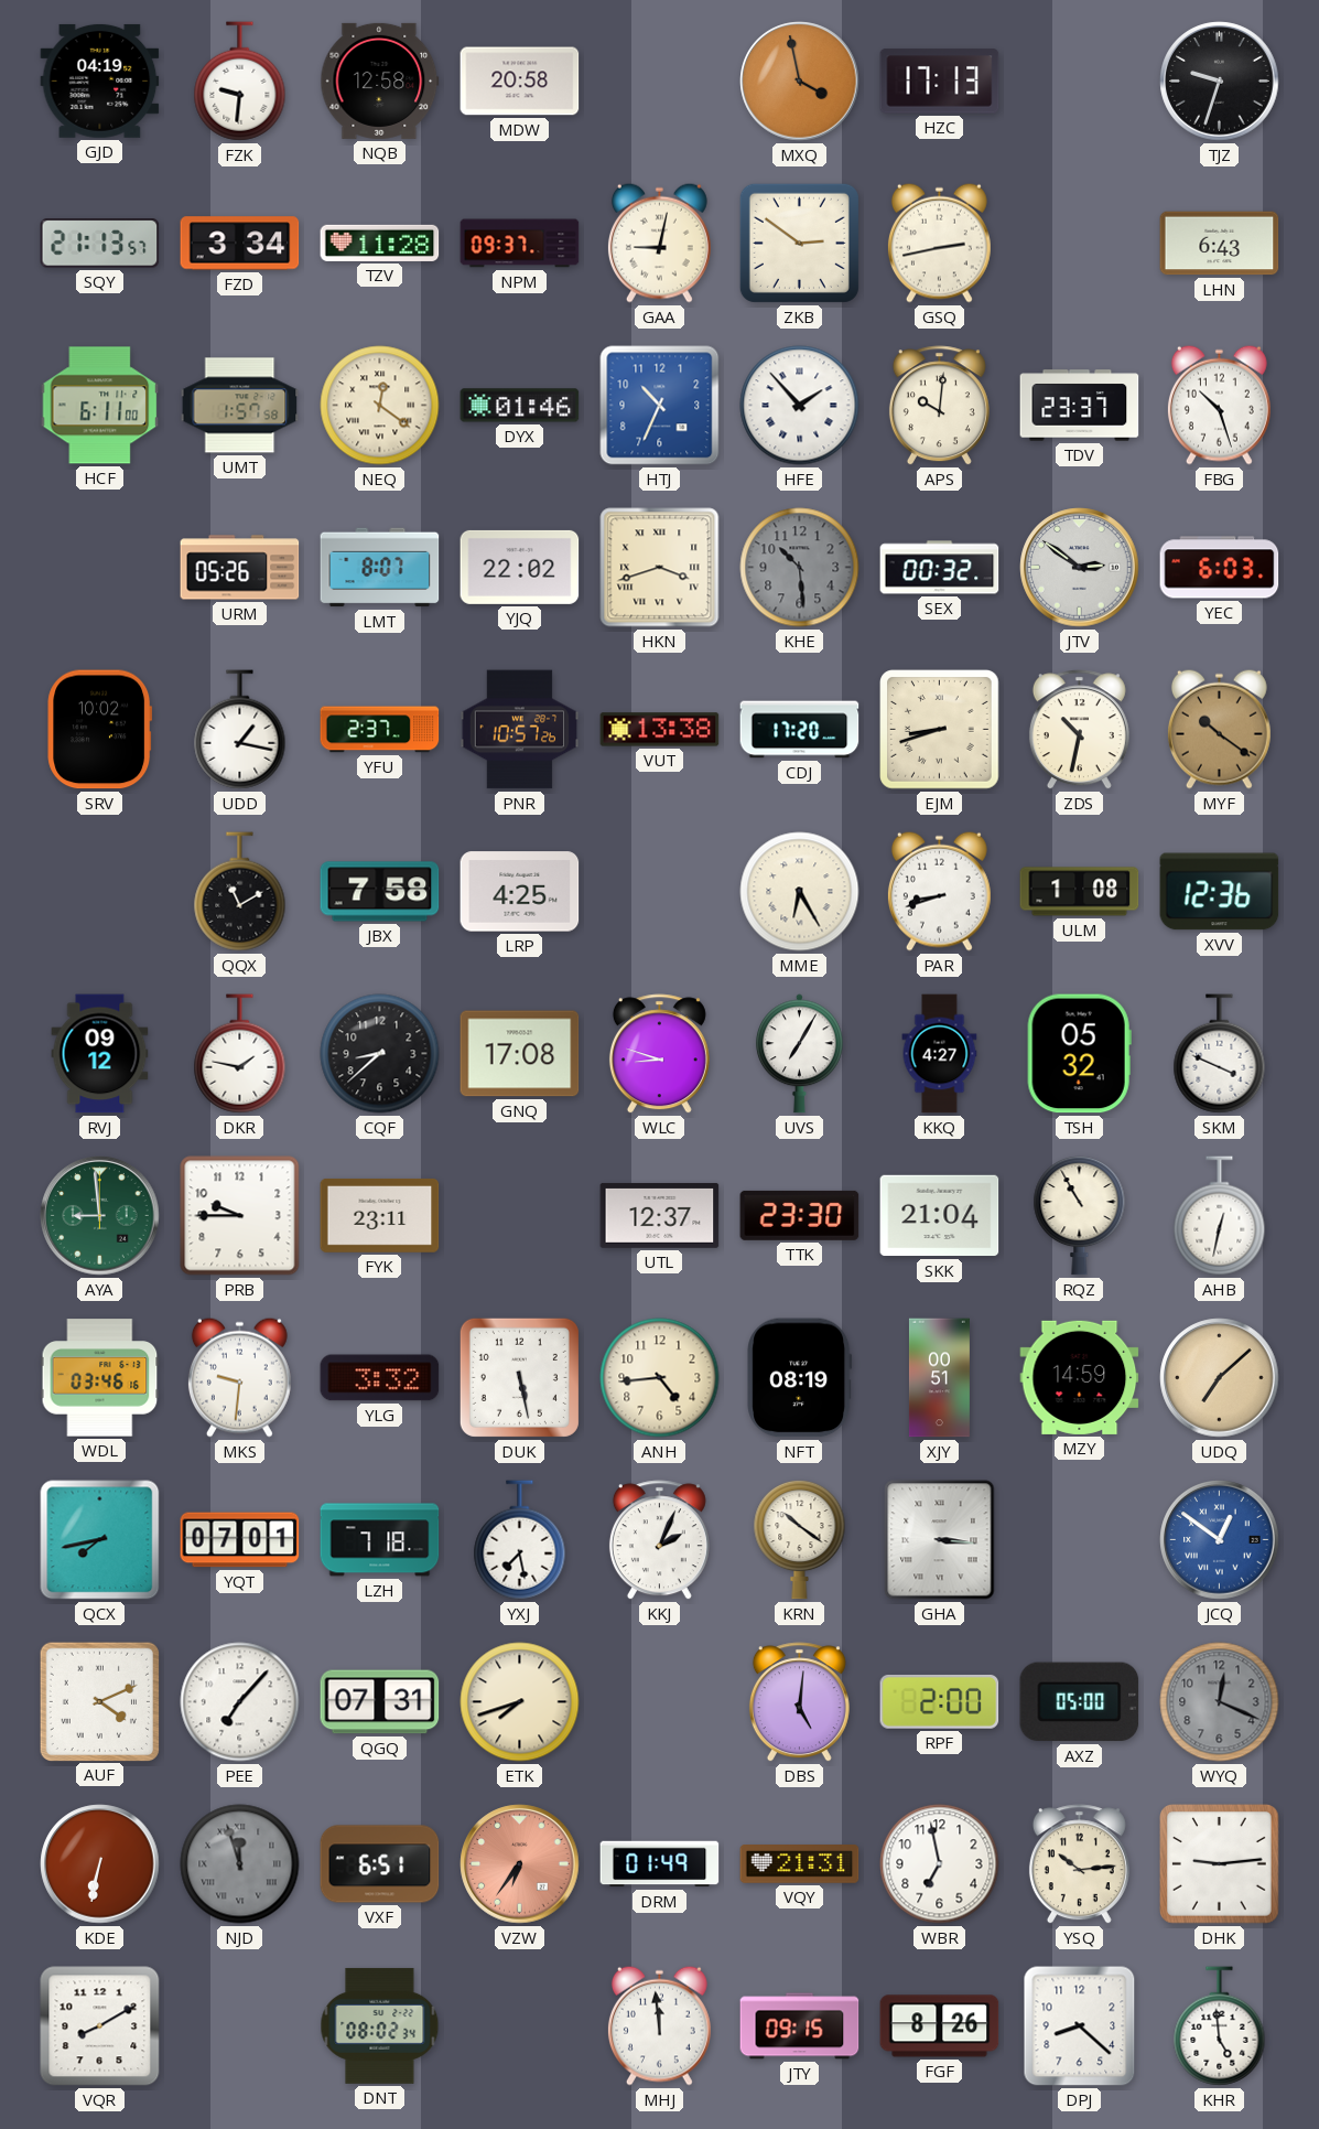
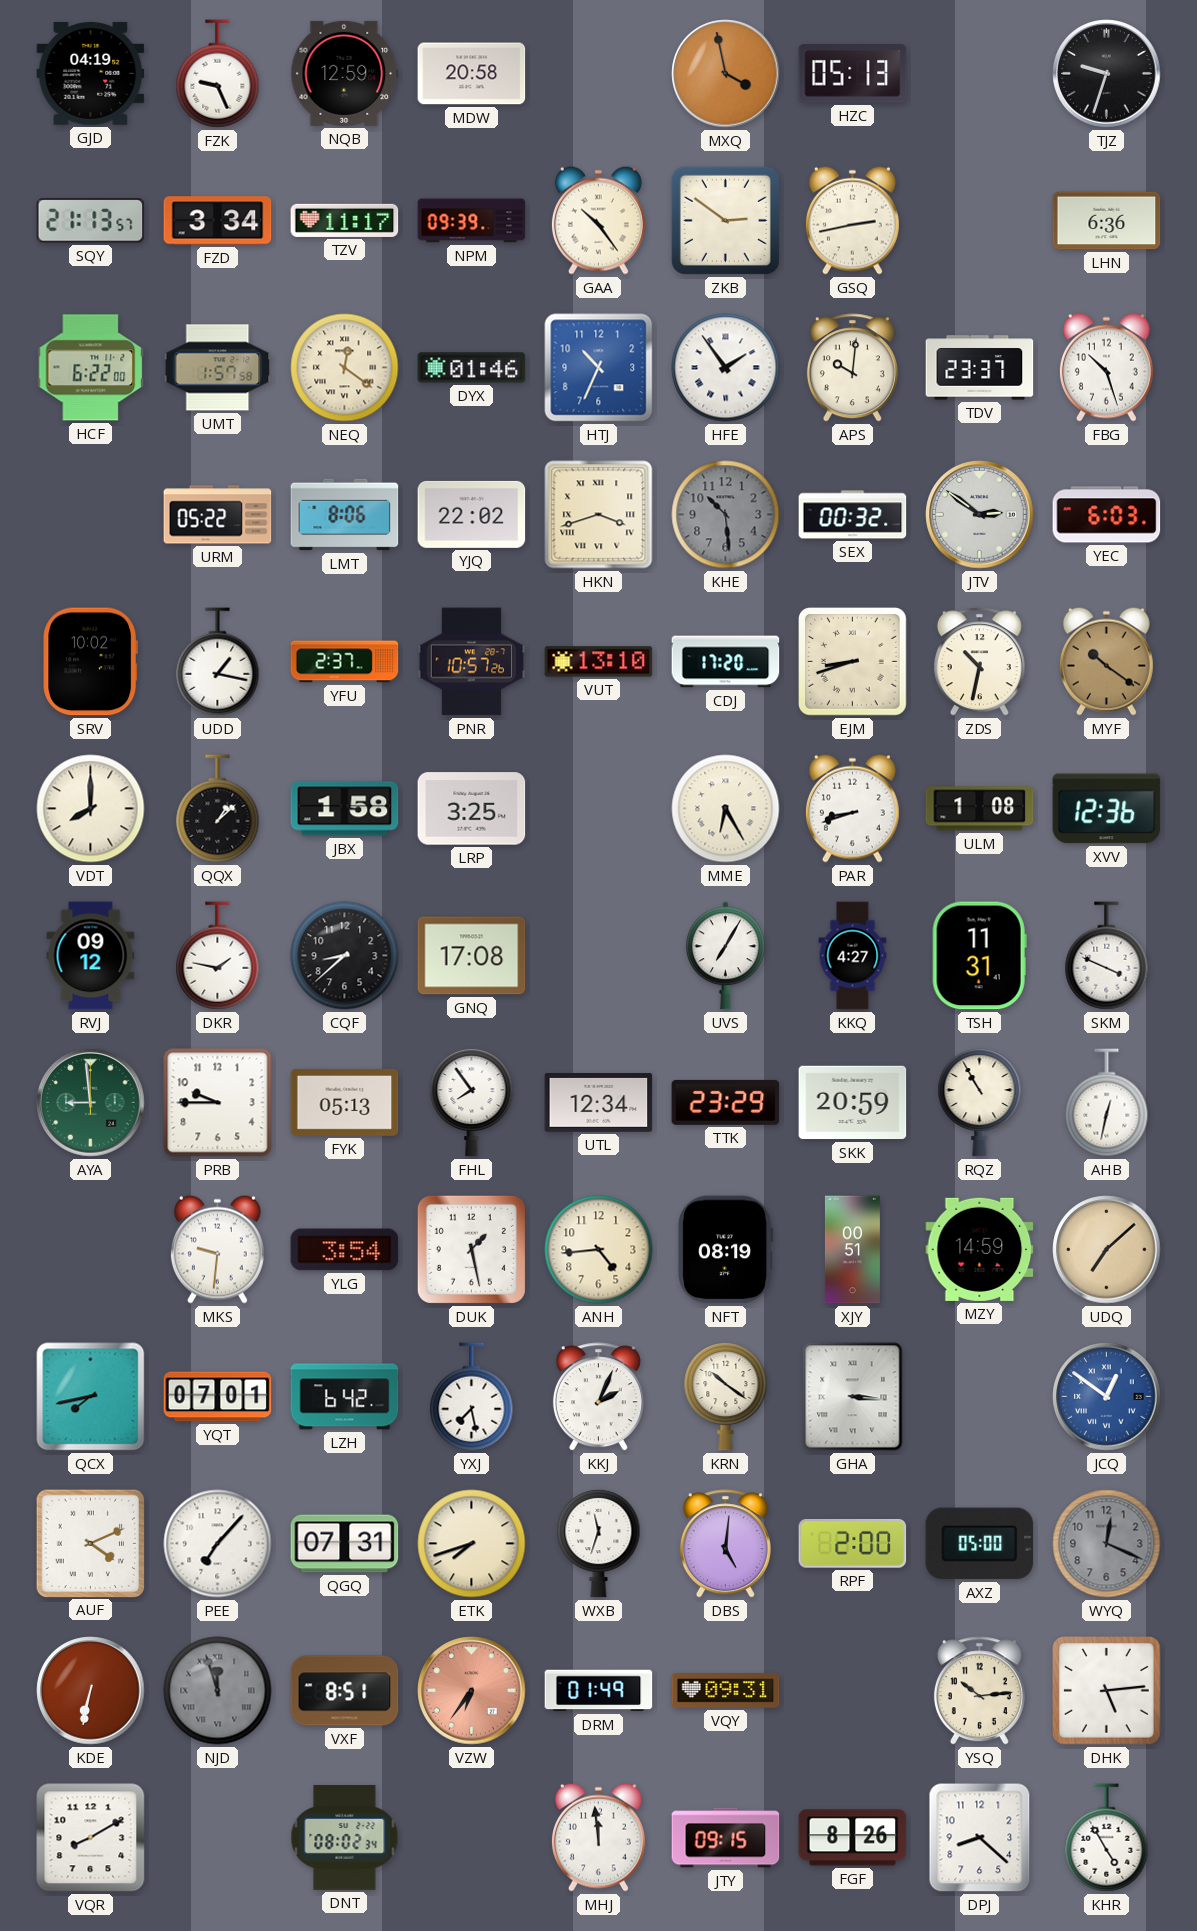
FZK: 9:31 -> 9:26
NQB: 12:58 -> 12:59
HZC: 17:13 -> 05:13
TZV: 11:28 -> 11:17
NPM: 09:37 -> 09:39
GAA: 9:02 -> 10:24
LHN: 6:43 -> 6:36
HCF: 6:11 -> 6:22
HFE: 1:53 -> 1:54
URM: 05:26 -> 05:22
LMT: 8:07 -> 8:06
VUT: 13:38 -> 13:10
VDT: none -> 8:00
QQX: 11:10 -> 1:08
JBX: 7:58 -> 1:58
LRP: 4:25 -> 3:25
WLC: 8:48 -> none
TSH: 05:32 -> 11:31
FYK: 23:11 -> 05:13
FHL: none -> 7:54
UTL: 12:37 -> 12:34
TTK: 23:30 -> 23:29
SKK: 21:04 -> 20:59
WDL: 03:46 -> none
YLG: 3:32 -> 3:54
DUK: 5:28 -> 1:28
LZH: 7:18 -> 6:42
WXB: none -> 11:33
VXF: 6:51 -> 8:51
VQY: 21:31 -> 09:31
WBR: 6:58 -> none
DHK: 9:14 -> 5:14
KHR: 4:59 -> 4:55
